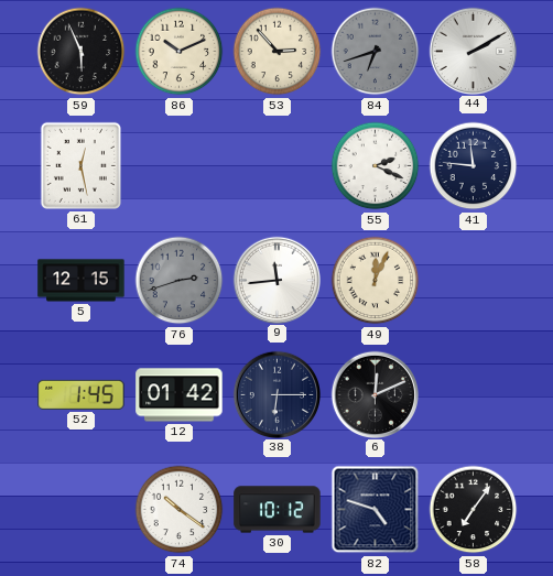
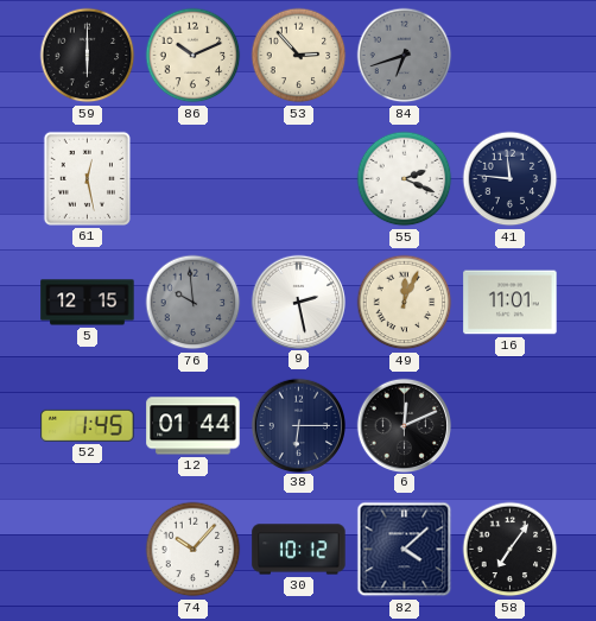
59: 5:56 -> 6:00
44: 2:10 -> none
76: 2:42 -> 9:59
9: 11:44 -> 2:28
16: none -> 11:01
12: 01:42 -> 01:44
74: 10:21 -> 10:07
82: 4:48 -> 4:08
